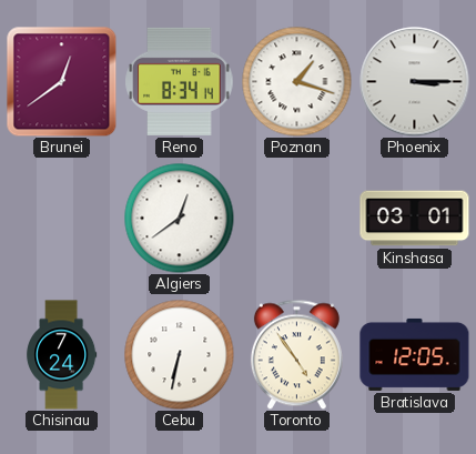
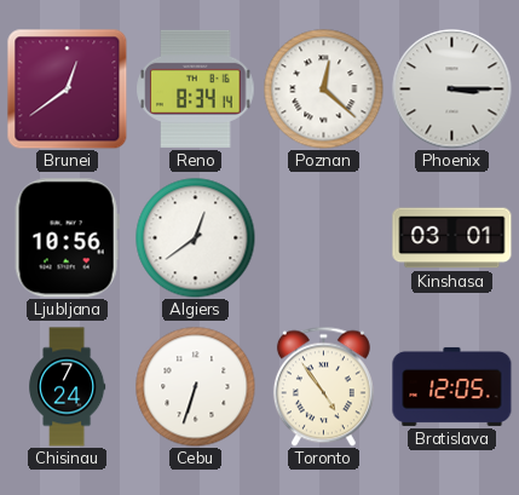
Poznan: 1:18 -> 12:22
Ljubljana: none -> 10:56
Cebu: 6:32 -> 6:33
